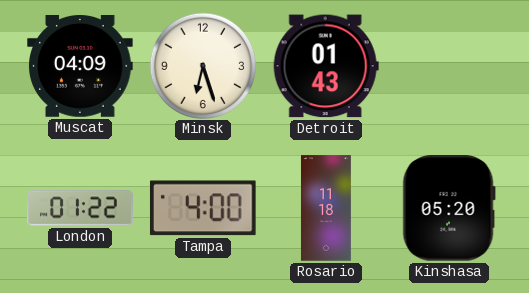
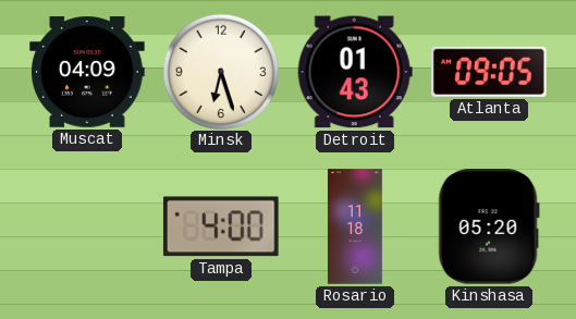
Atlanta: none -> 09:05
London: 01:22 -> none
